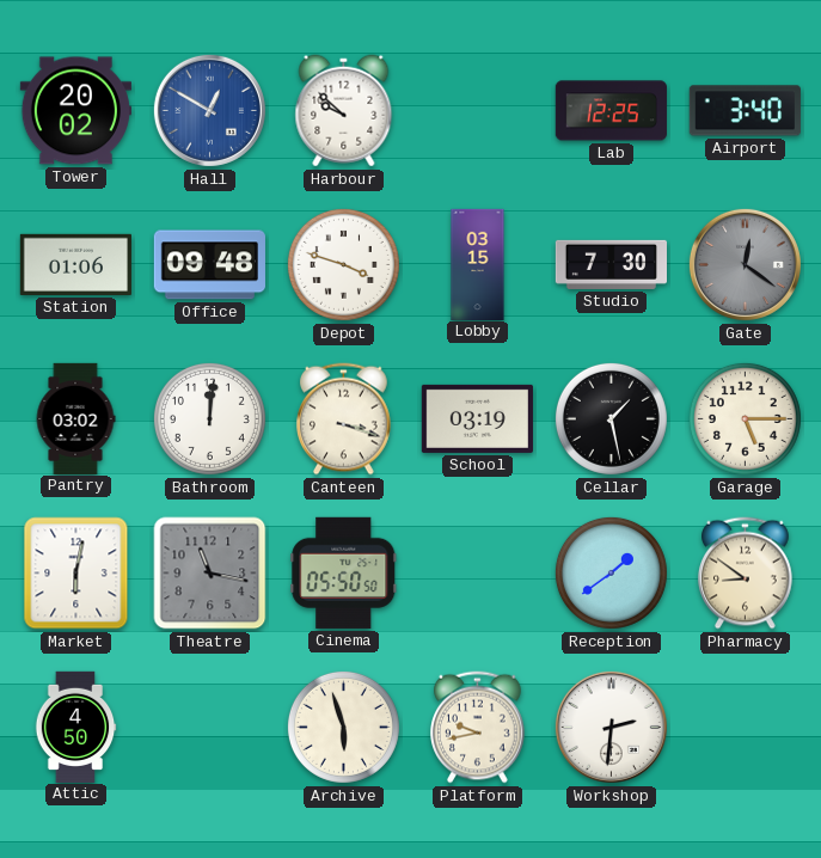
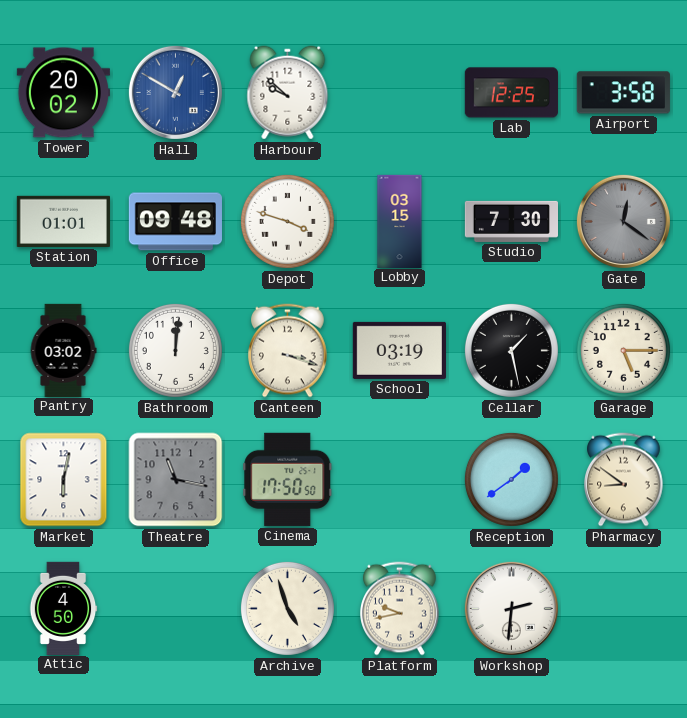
Airport: 3:40 -> 3:58
Station: 01:06 -> 01:01
Cinema: 05:50 -> 17:50
Archive: 5:57 -> 4:57
